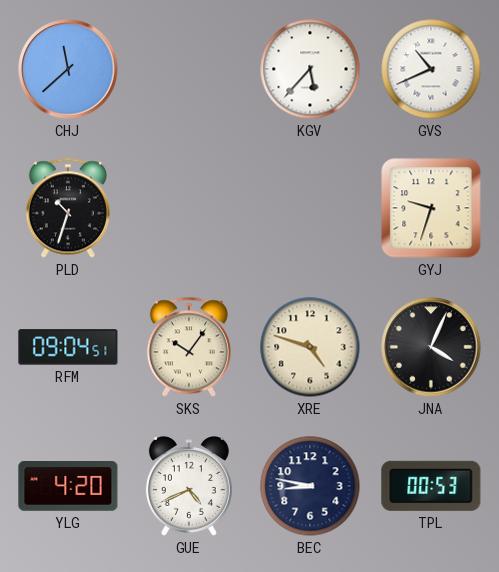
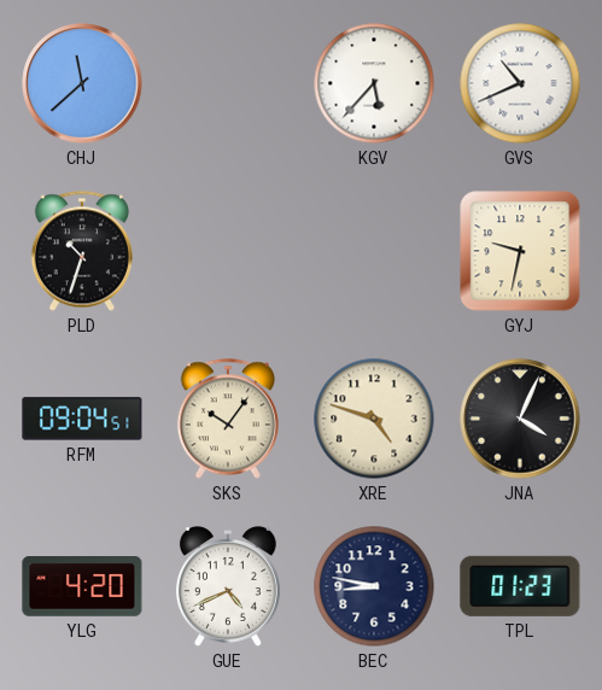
GYJ: 9:33 -> 9:32
TPL: 00:53 -> 01:23
